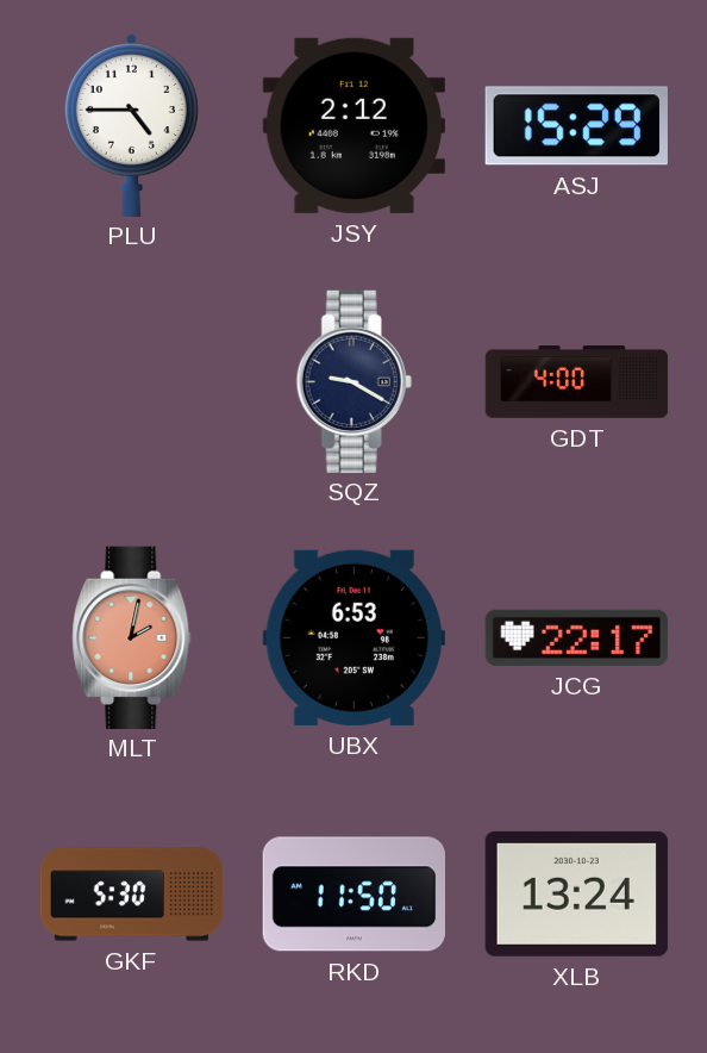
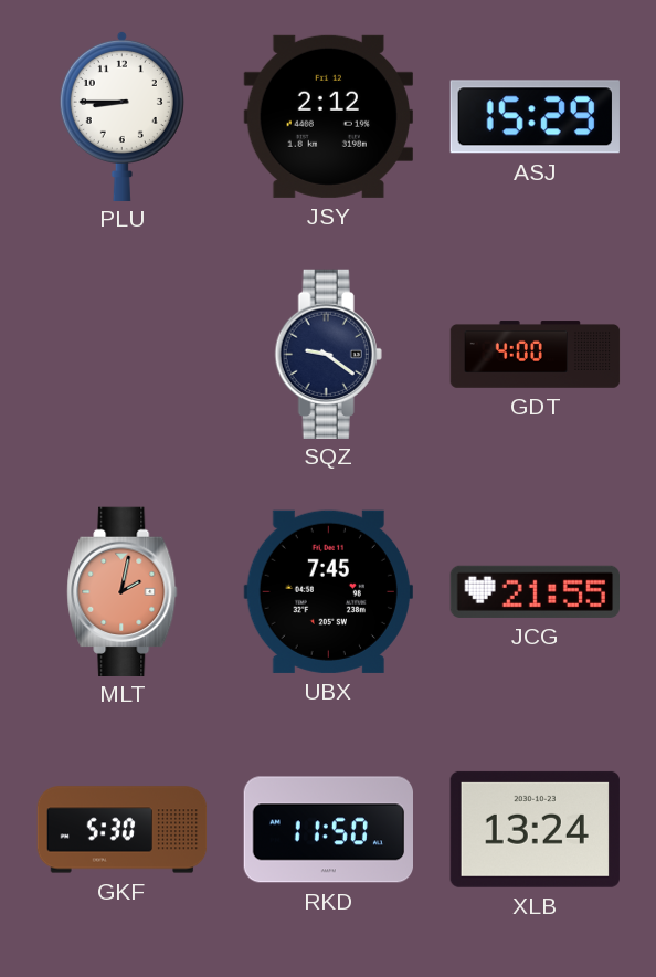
PLU: 4:45 -> 8:45
SQZ: 9:20 -> 9:21
UBX: 6:53 -> 7:45
JCG: 22:17 -> 21:55
